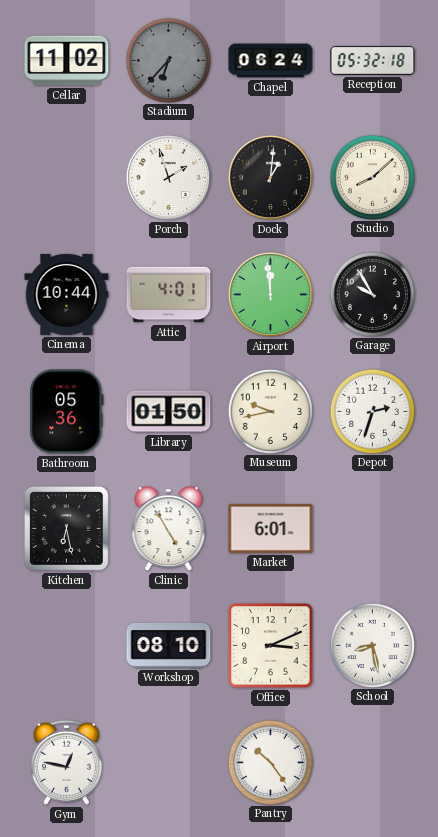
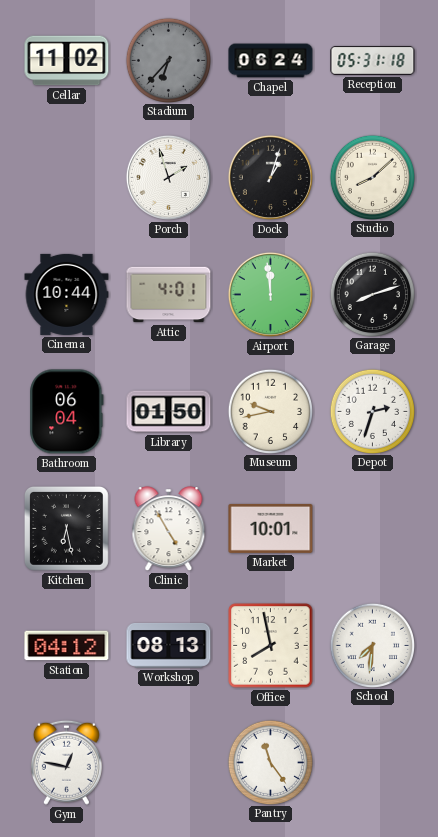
Reception: 05:32 -> 05:31
Dock: 1:01 -> 1:03
Garage: 9:55 -> 8:12
Bathroom: 05:36 -> 06:04
Market: 6:01 -> 10:01
Station: none -> 04:12
Workshop: 08:10 -> 08:13
Office: 3:11 -> 7:58
School: 8:28 -> 7:31
Pantry: 10:24 -> 11:24
